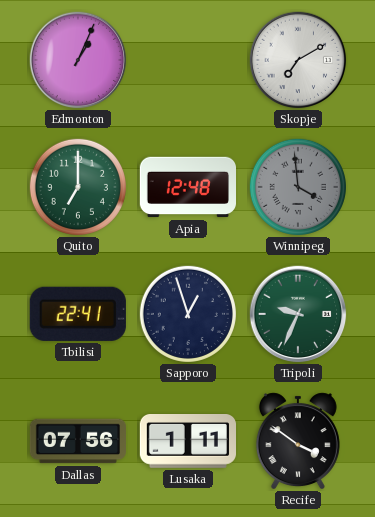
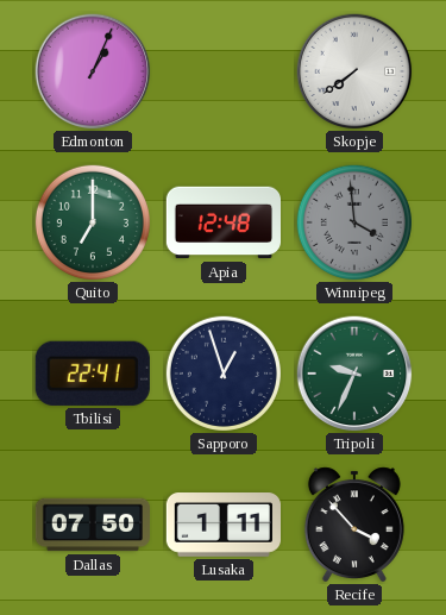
Skopje: 7:10 -> 7:39
Dallas: 07:56 -> 07:50
Recife: 3:51 -> 3:53
